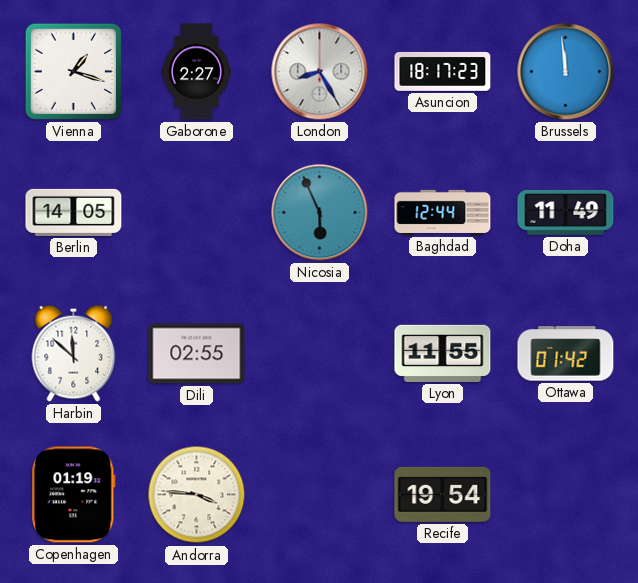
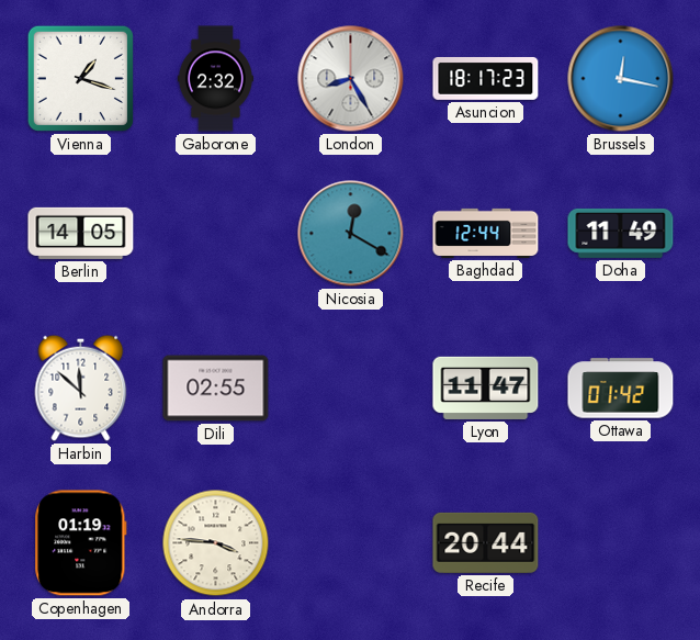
Gaborone: 2:27 -> 2:32
Brussels: 11:59 -> 12:17
Nicosia: 5:56 -> 12:20
Lyon: 11:55 -> 11:47
Recife: 19:54 -> 20:44
